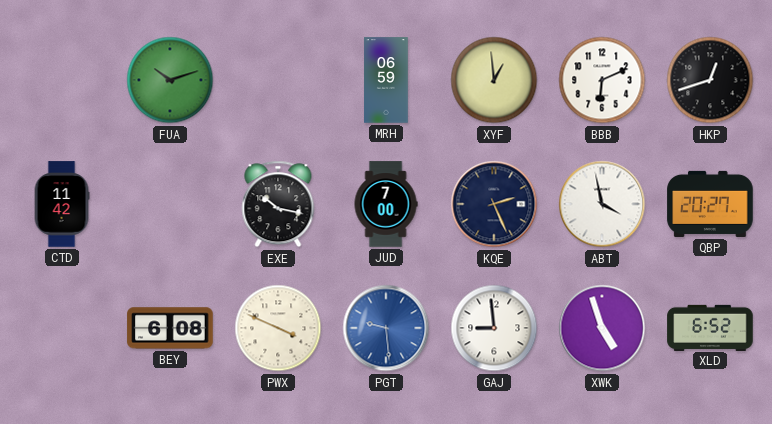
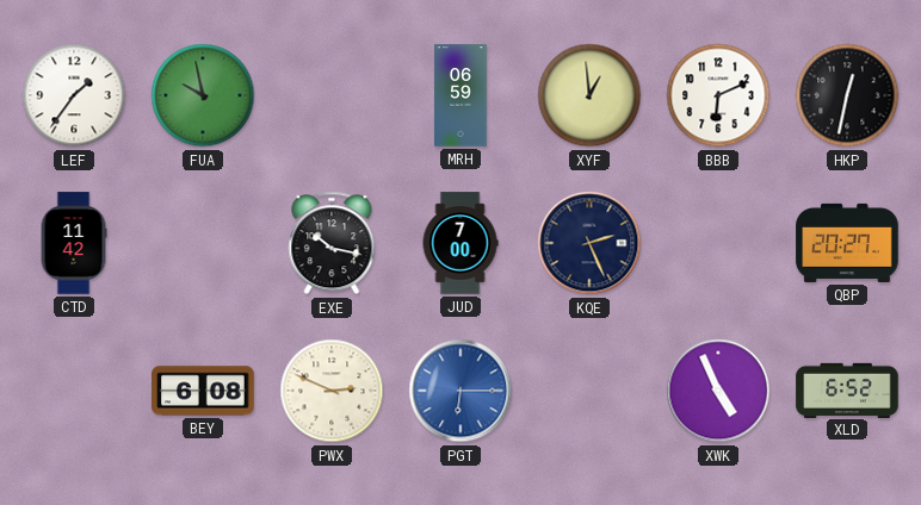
LEF: none -> 1:36
FUA: 10:12 -> 9:58
HKP: 12:42 -> 12:32
ABT: 3:58 -> none
PWX: 3:49 -> 2:49
PGT: 9:29 -> 6:15
GAJ: 8:59 -> none
XWK: 4:57 -> 4:56
